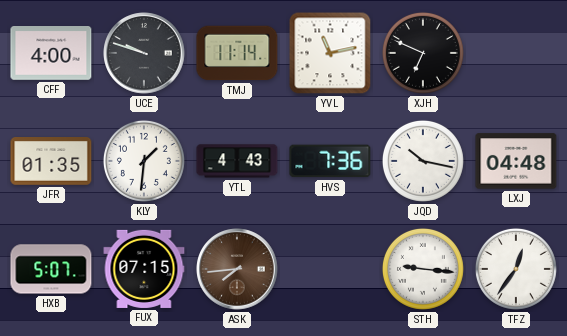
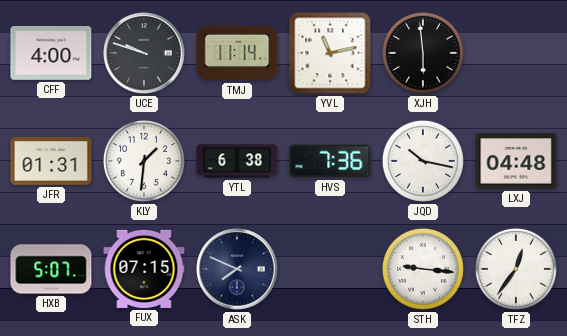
XJH: 6:49 -> 5:59
JFR: 01:35 -> 01:31
YTL: 4:43 -> 6:38
ASK: 7:44 -> 7:49
ASK dial: brown -> navy
